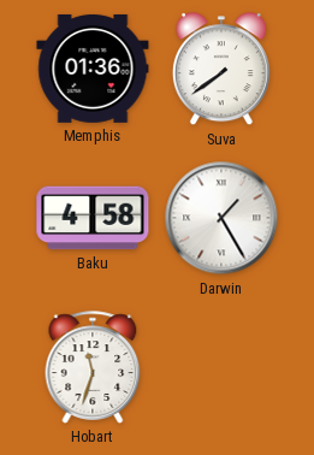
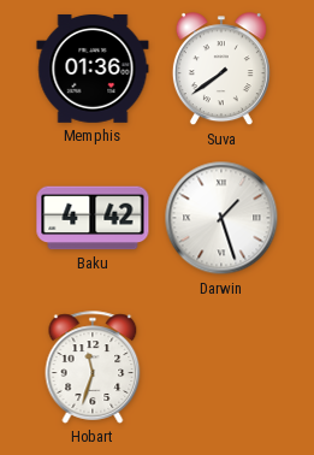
Baku: 4:58 -> 4:42
Darwin: 1:25 -> 1:27
